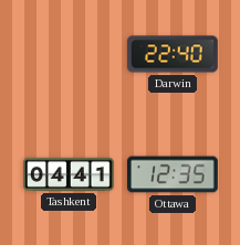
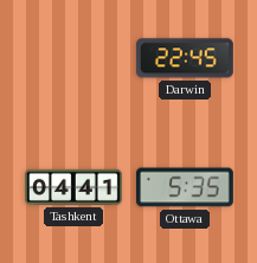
Darwin: 22:40 -> 22:45
Ottawa: 12:35 -> 5:35
